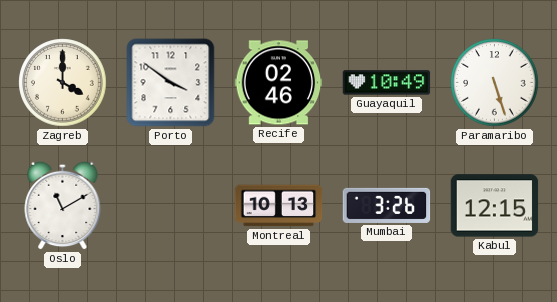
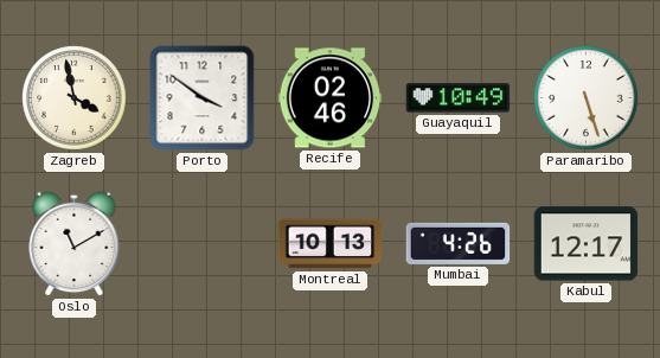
Zagreb: 4:00 -> 3:58
Mumbai: 3:26 -> 4:26
Kabul: 12:15 -> 12:17
